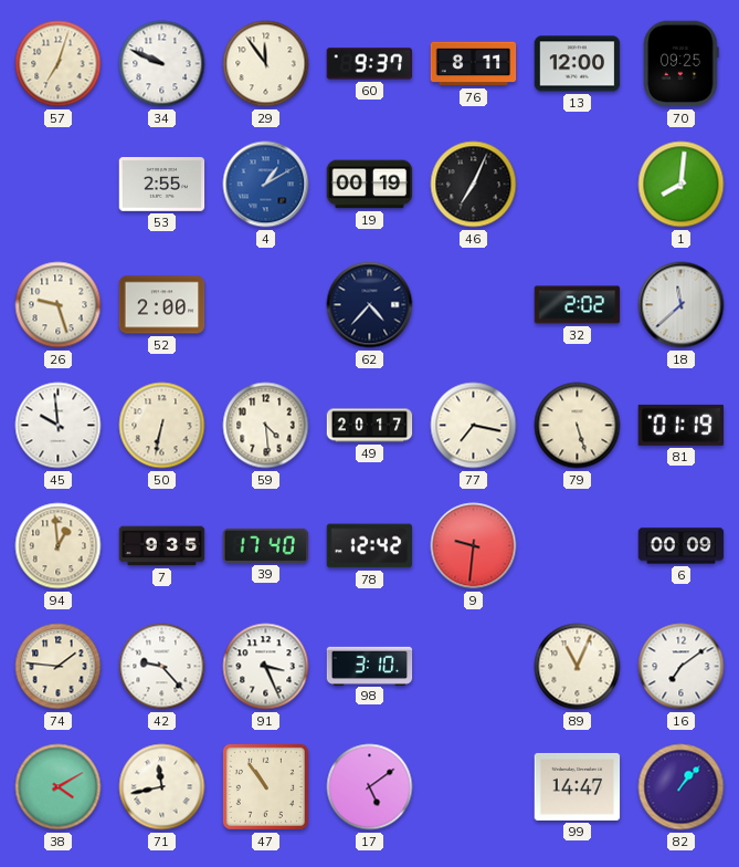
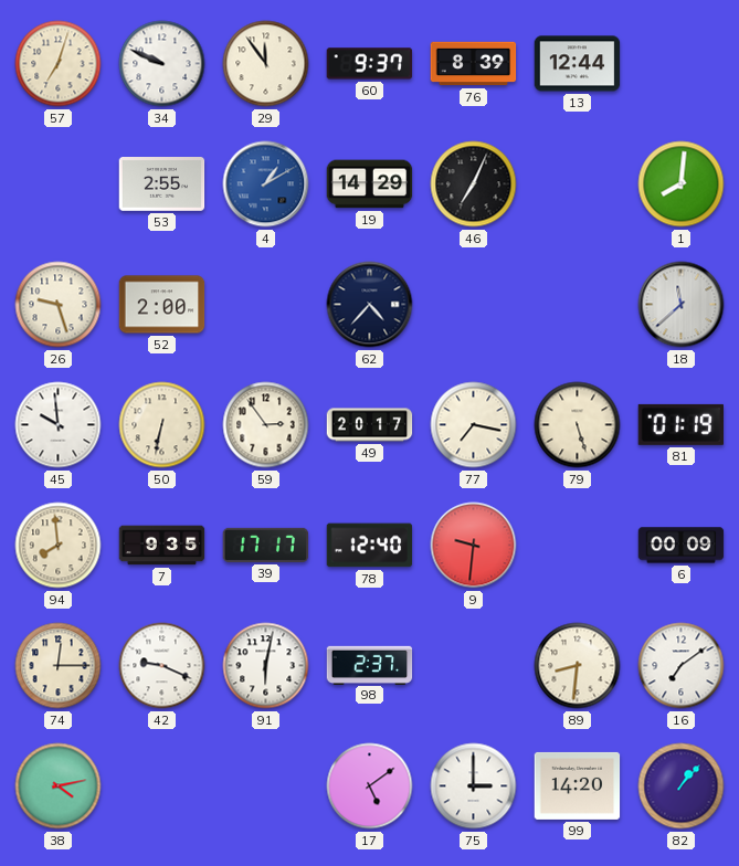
76: 8:11 -> 8:39
13: 12:00 -> 12:44
70: 09:25 -> none
19: 00:19 -> 14:29
32: 2:02 -> none
59: 4:29 -> 2:54
94: 12:59 -> 7:59
39: 17:40 -> 17:17
78: 12:42 -> 12:40
74: 1:46 -> 12:15
42: 9:23 -> 9:19
91: 3:26 -> 6:02
98: 3:10 -> 2:37
89: 11:04 -> 8:31
38: 4:10 -> 4:13
71: 11:43 -> none
47: 10:54 -> none
75: none -> 3:00
99: 14:47 -> 14:20
